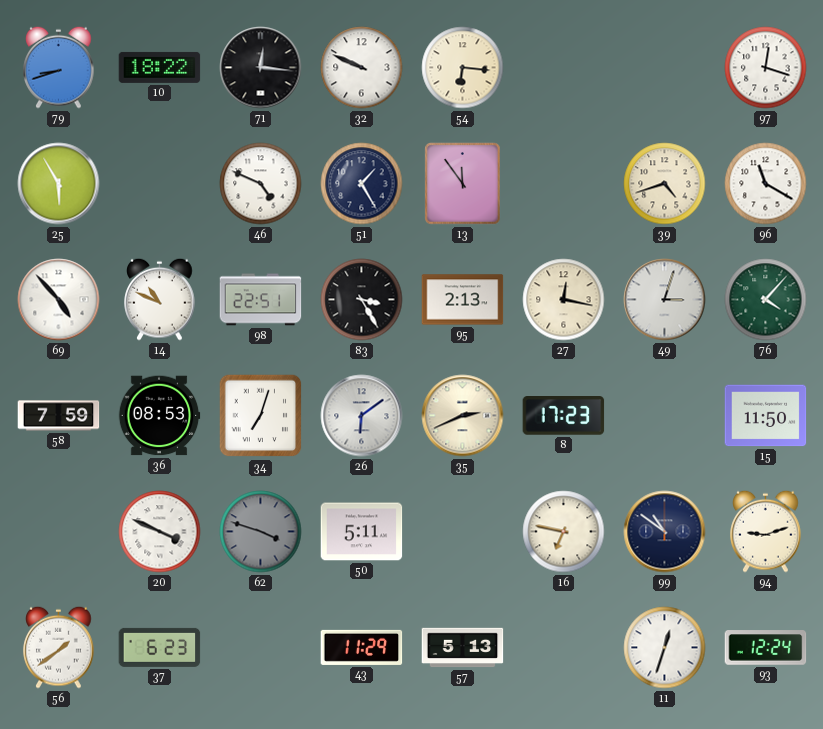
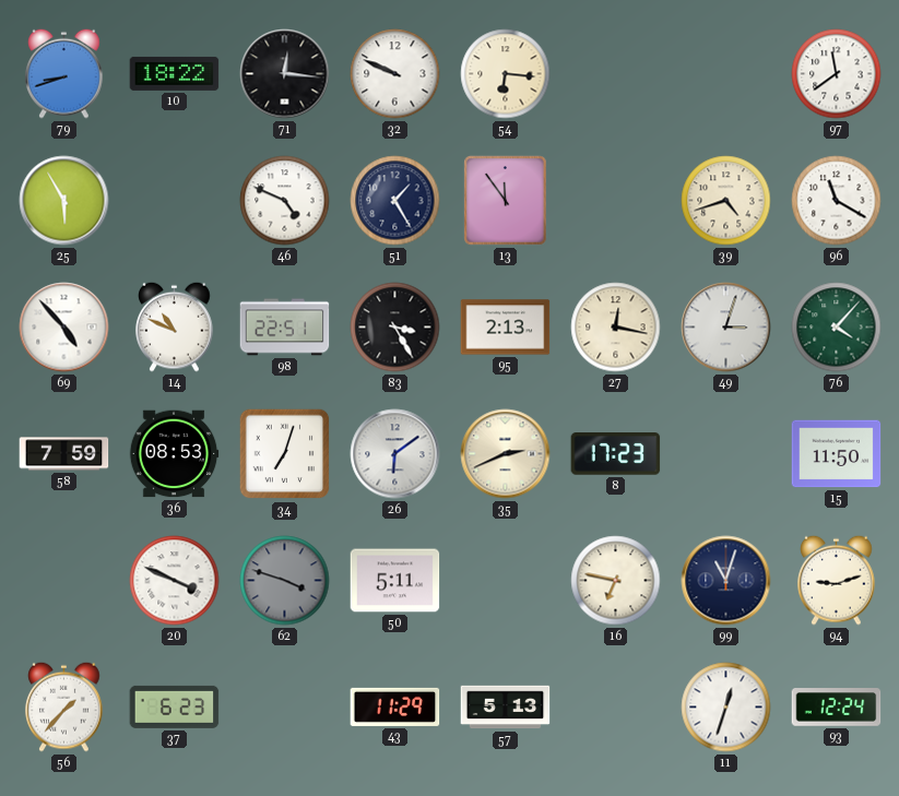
97: 12:18 -> 11:39
99: 10:51 -> 11:03
56: 1:39 -> 1:37
